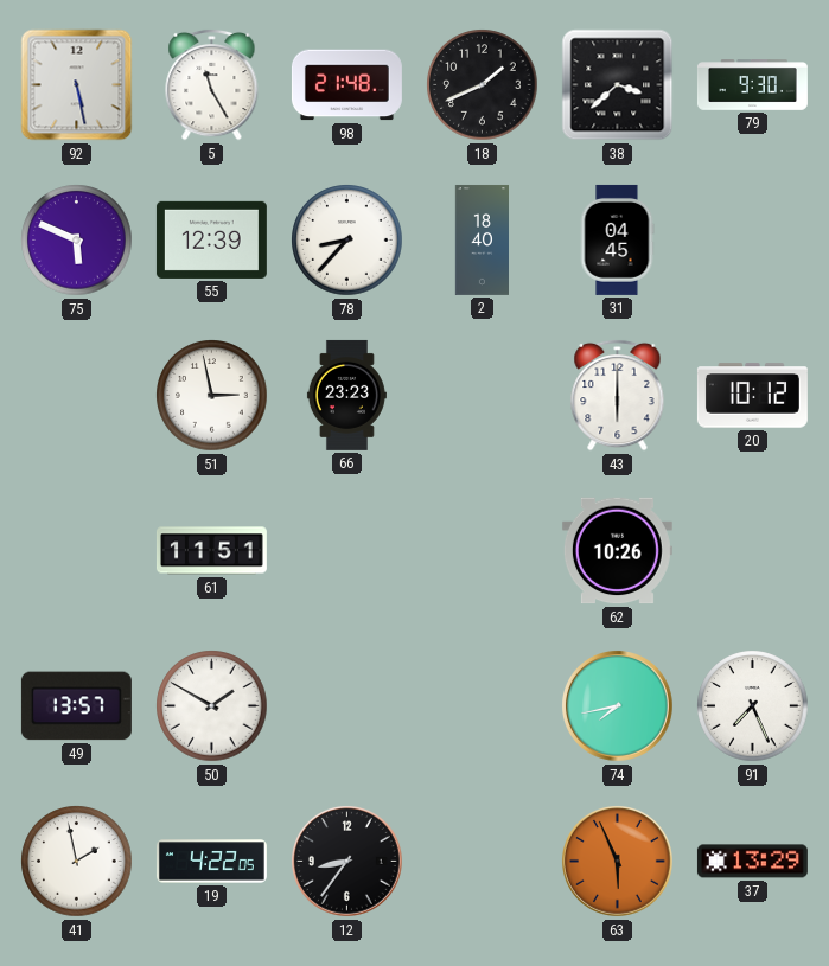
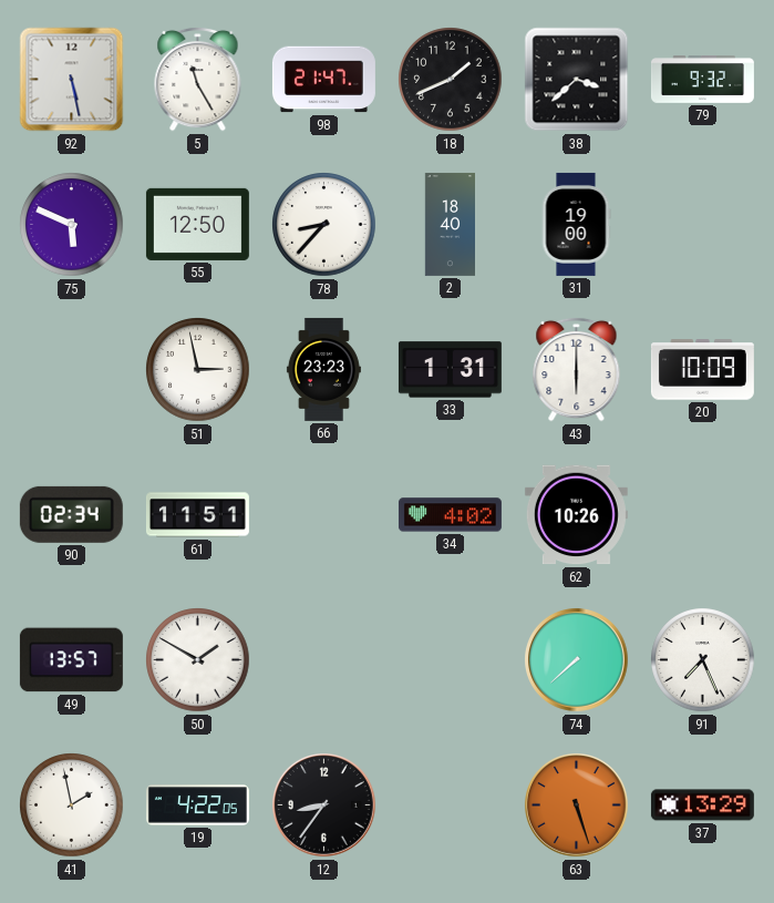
98: 21:48 -> 21:47
79: 9:30 -> 9:32
55: 12:39 -> 12:50
31: 04:45 -> 19:00
33: none -> 1:31
20: 10:12 -> 10:09
90: none -> 02:34
34: none -> 4:02
74: 7:43 -> 7:38
63: 5:56 -> 5:27
